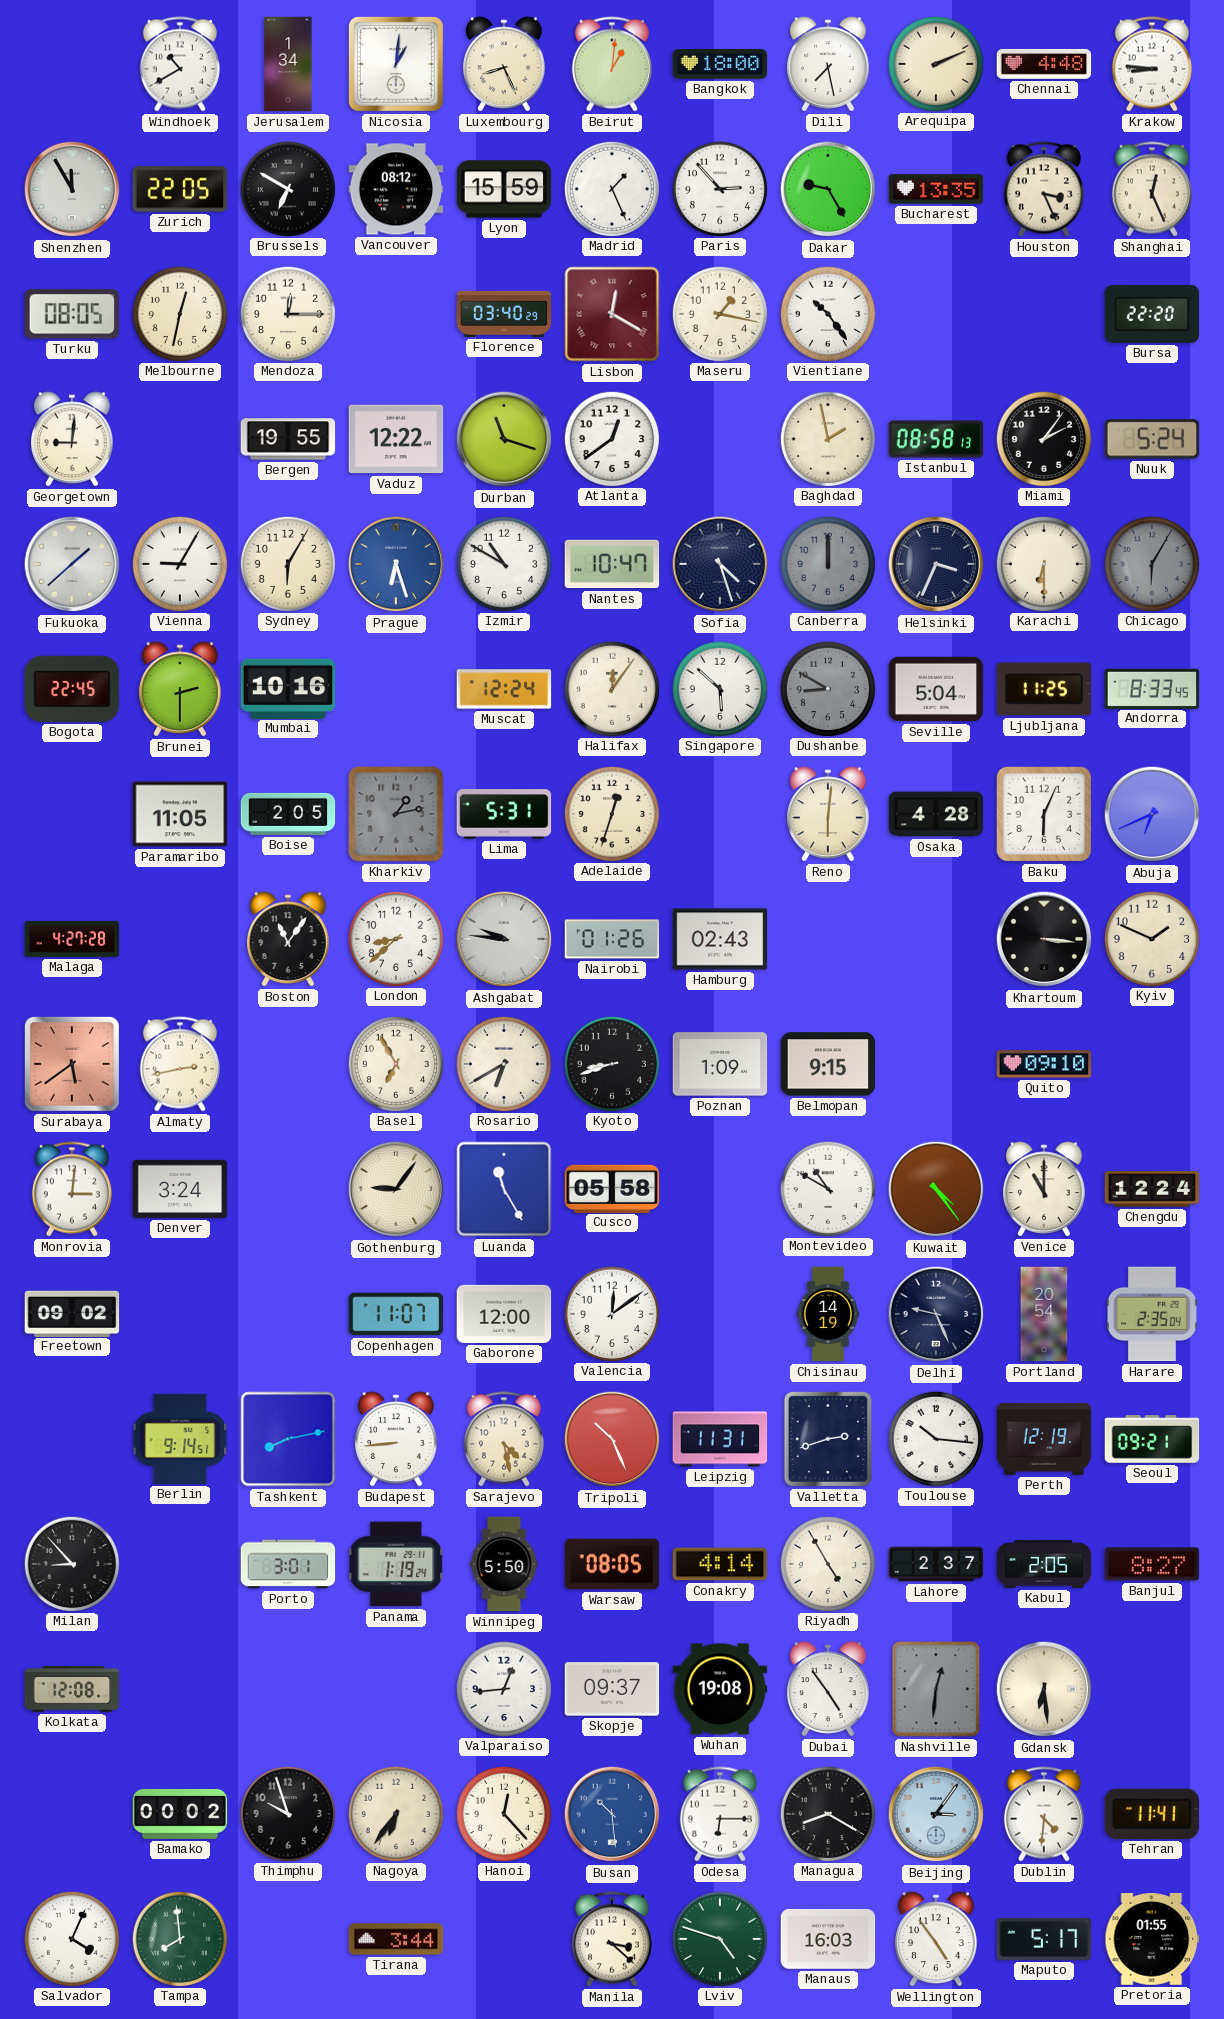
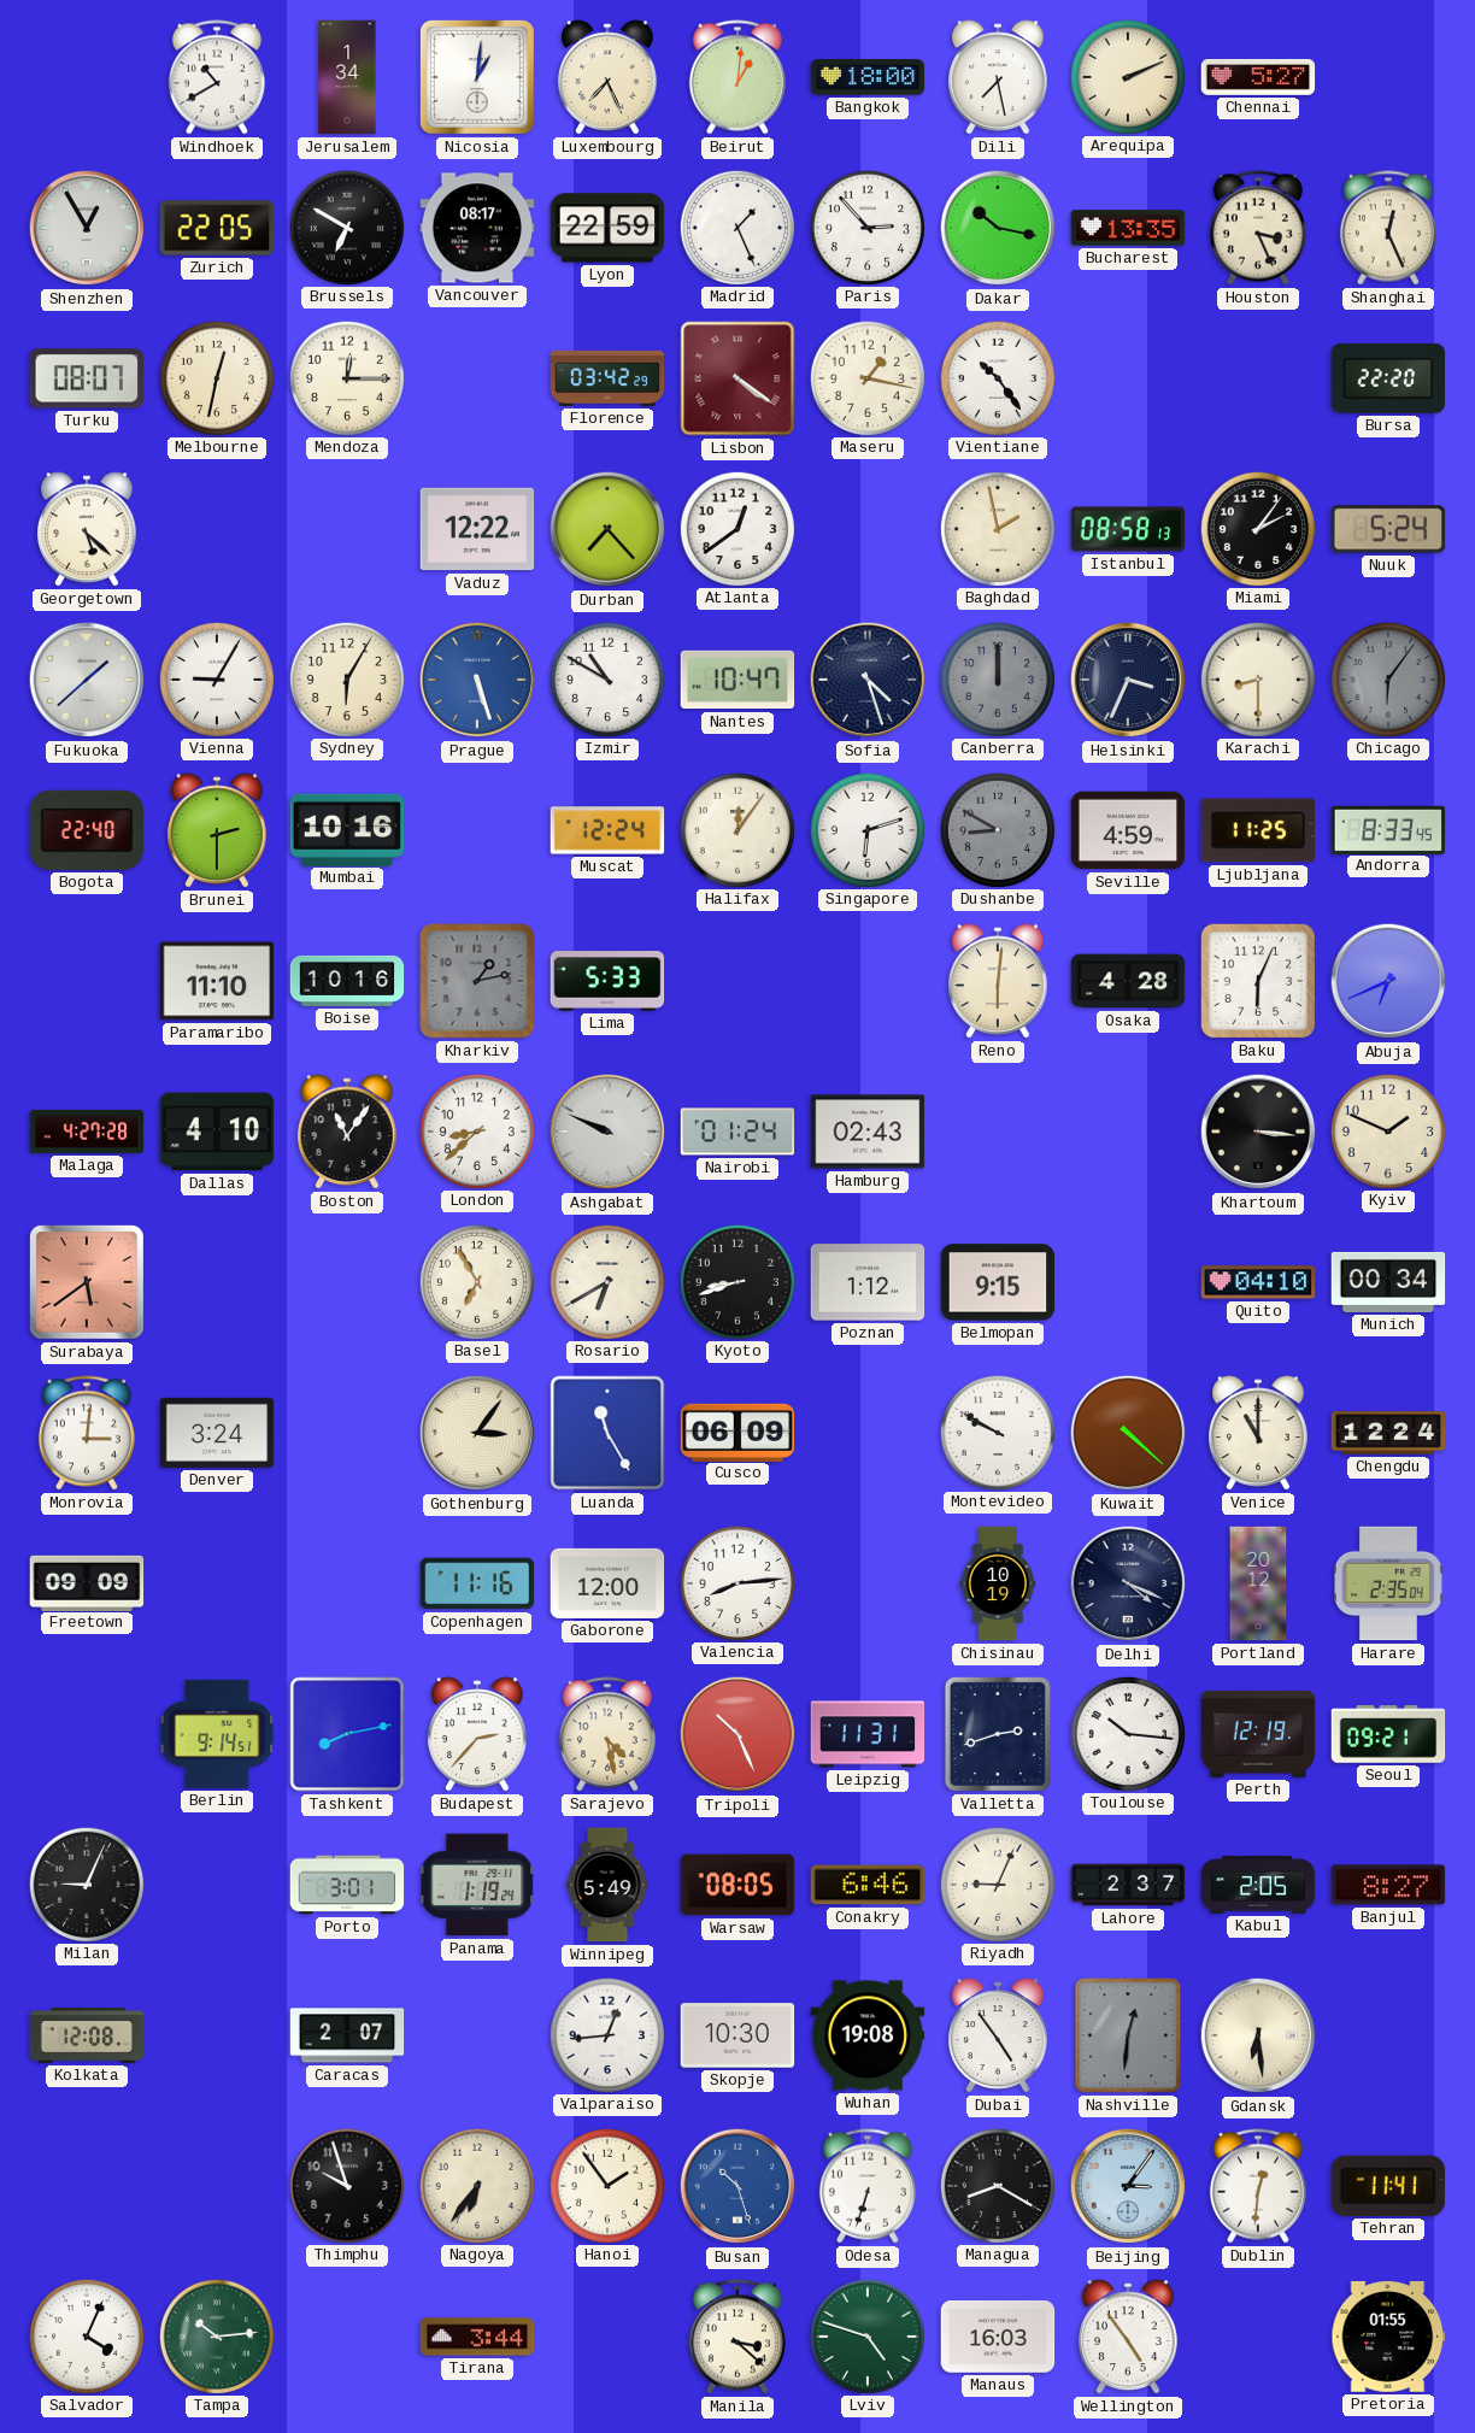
Luxembourg: 8:26 -> 7:26
Chennai: 4:48 -> 5:27
Krakow: 8:46 -> none
Shenzhen: 11:55 -> 12:55
Vancouver: 08:12 -> 08:17
Lyon: 15:59 -> 22:59
Dakar: 9:25 -> 10:17
Turku: 08:05 -> 08:07
Florence: 03:40 -> 03:42
Lisbon: 12:20 -> 4:21
Georgetown: 9:01 -> 5:22
Bergen: 19:55 -> none
Durban: 11:18 -> 7:23
Prague: 6:27 -> 5:27
Karachi: 6:30 -> 8:30
Chicago: 6:05 -> 6:06
Bogota: 22:45 -> 22:40
Singapore: 5:52 -> 6:12
Seville: 5:04 -> 4:59
Paramaribo: 11:05 -> 11:10
Boise: 2:05 -> 10:16
Lima: 5:31 -> 5:33
Adelaide: 12:33 -> none
Dallas: none -> 4:10
Ashgabat: 9:46 -> 9:49
Nairobi: 01:26 -> 01:24
Almaty: 2:43 -> none
Poznan: 1:09 -> 1:12
Quito: 09:10 -> 04:10
Munich: none -> 00:34
Gothenburg: 9:06 -> 3:06
Cusco: 05:58 -> 06:09
Montevideo: 10:50 -> 9:50
Kuwait: 4:24 -> 4:22
Freetown: 09:02 -> 09:09
Copenhagen: 11:07 -> 11:16
Valencia: 12:09 -> 8:14
Chisinau: 14:19 -> 10:19
Delhi: 9:26 -> 4:19
Portland: 20:54 -> 20:12
Budapest: 8:44 -> 2:37
Milan: 8:53 -> 9:04
Winnipeg: 5:50 -> 5:49
Conakry: 4:14 -> 6:46
Riyadh: 4:55 -> 9:04
Caracas: none -> 2:07
Skopje: 09:37 -> 10:30
Bamako: 00:02 -> none
Hanoi: 12:23 -> 1:54
Busan: 10:29 -> 10:27
Odesa: 6:15 -> 6:33
Dublin: 4:31 -> 12:31
Tampa: 7:59 -> 10:14
Maputo: 5:17 -> none
